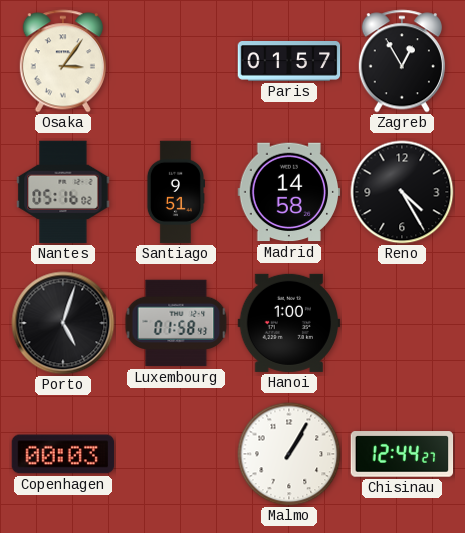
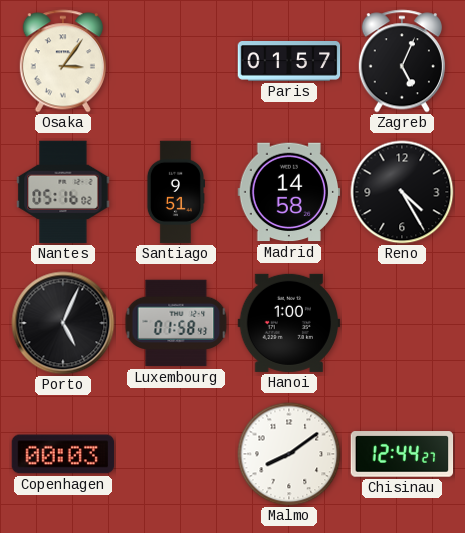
Zagreb: 12:55 -> 5:04
Porto: 5:03 -> 5:04
Malmo: 1:05 -> 8:09
